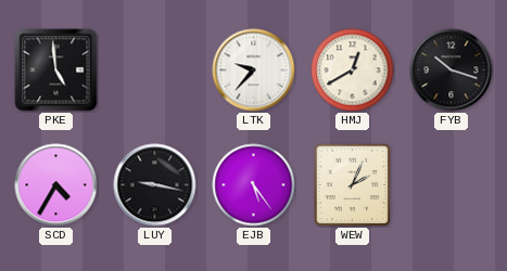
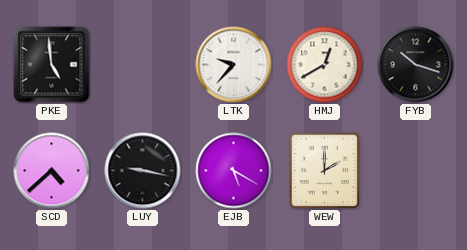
SCD: 4:35 -> 4:38
EJB: 5:24 -> 5:20
WEW: 2:04 -> 2:00
